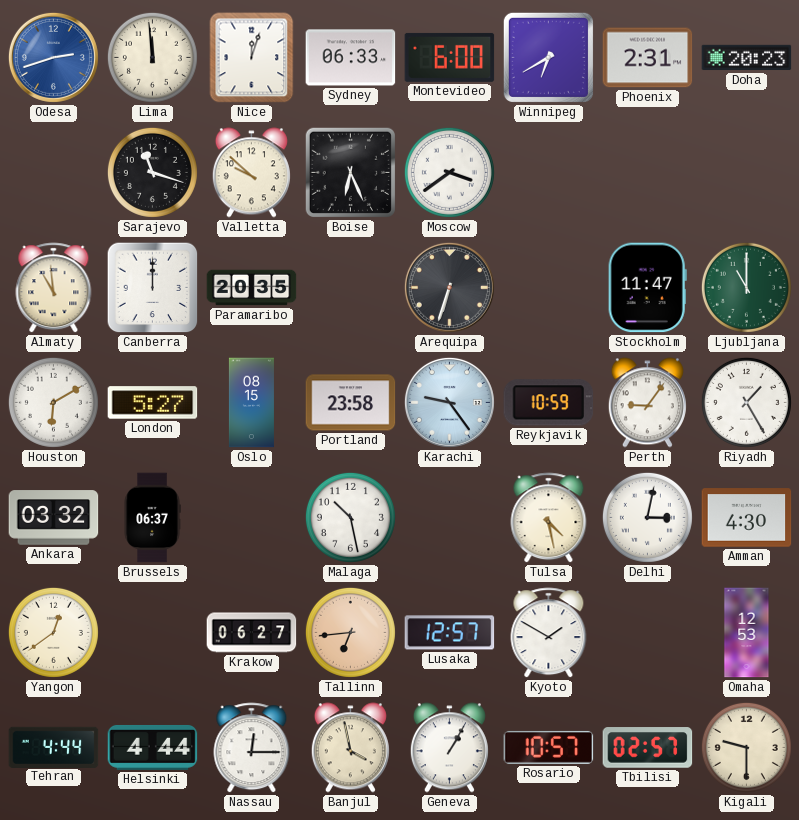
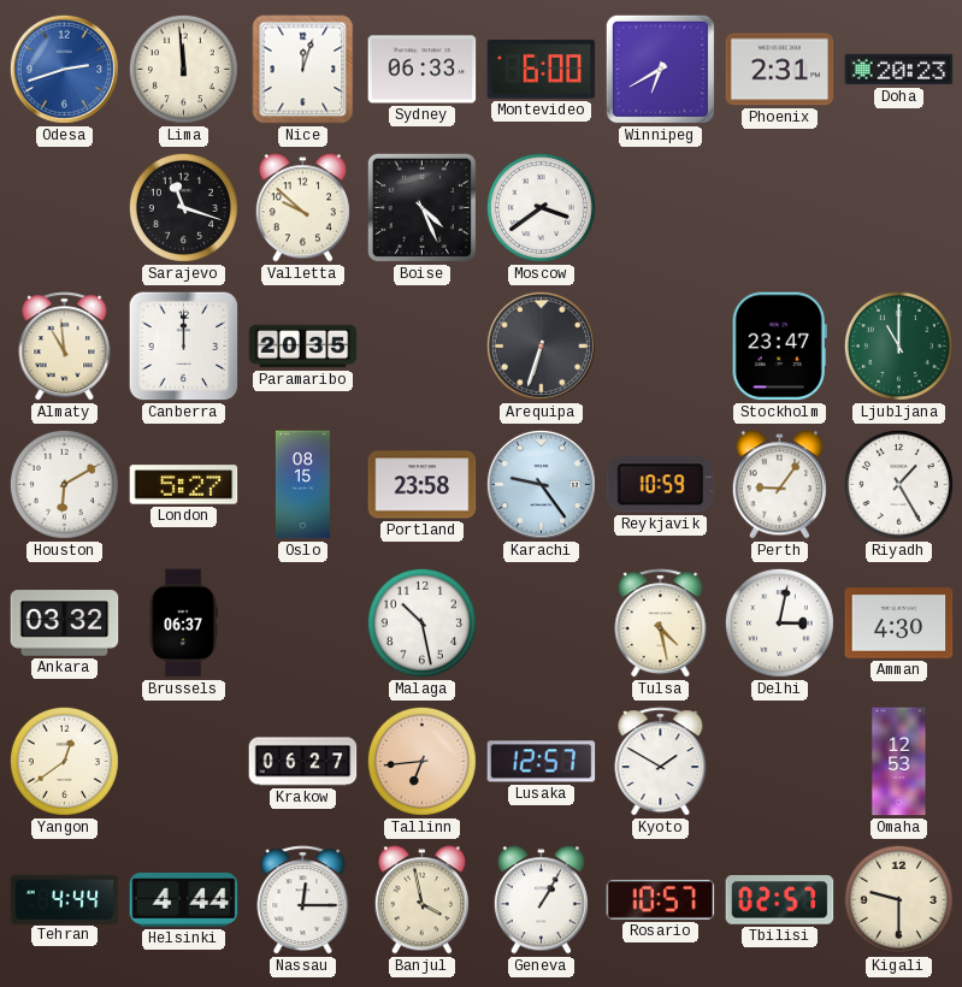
Boise: 6:26 -> 4:26
Stockholm: 11:47 -> 23:47
